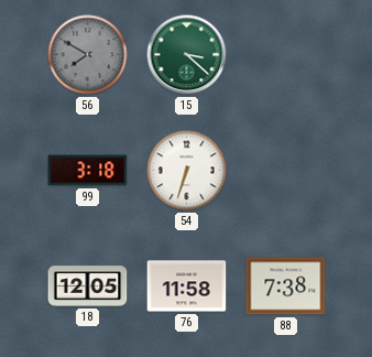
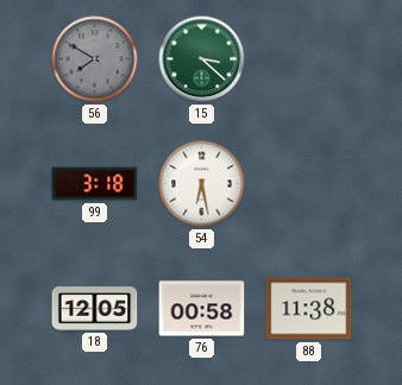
54: 6:33 -> 6:28
76: 11:58 -> 00:58
88: 7:38 -> 11:38
